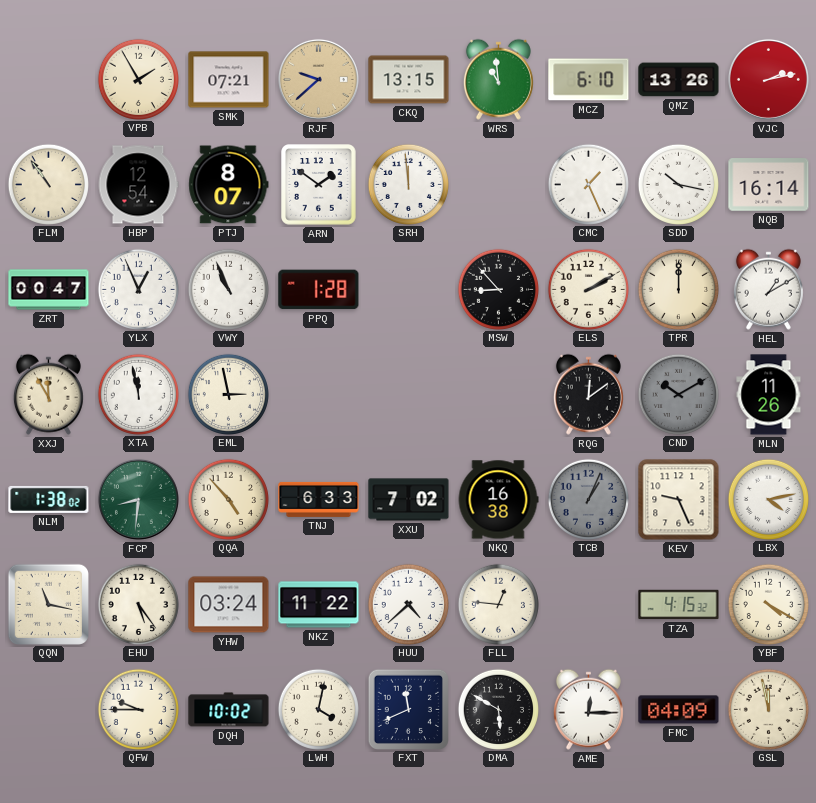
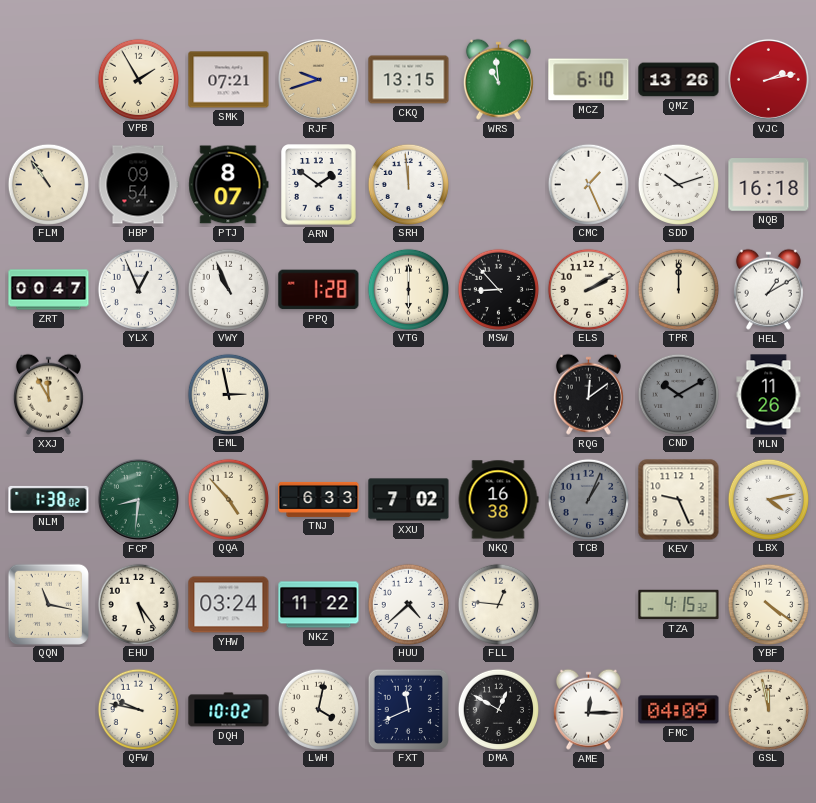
RJF: 9:38 -> 9:42
HBP: 12:54 -> 09:54
SDD: 10:17 -> 10:12
NQB: 16:14 -> 16:18
VTG: none -> 6:00
XTA: 11:58 -> none
YBF: 4:20 -> 4:21
QFW: 9:45 -> 9:47
DMA: 5:50 -> 12:50
